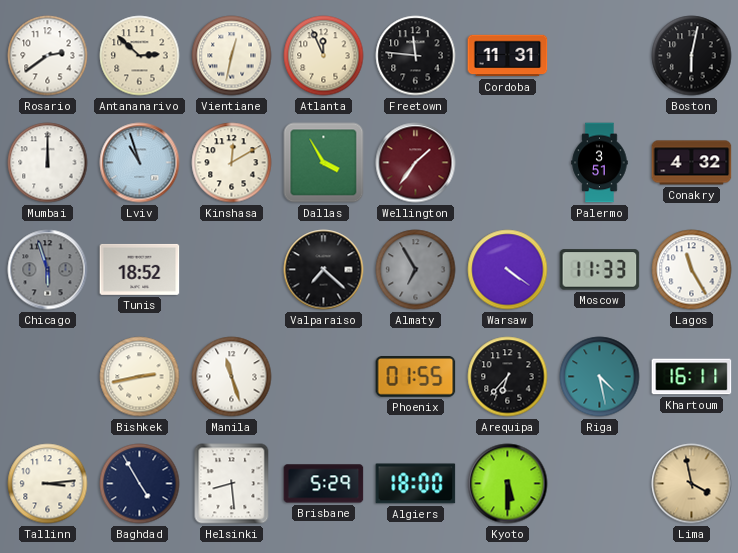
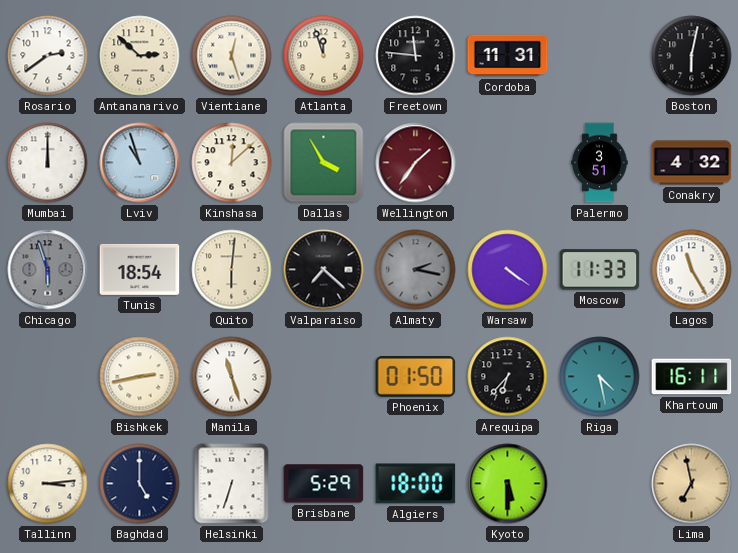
Vientiane: 12:32 -> 12:27
Atlanta: 11:56 -> 11:57
Kinshasa: 12:10 -> 12:08
Tunis: 18:52 -> 18:54
Quito: none -> 6:01
Almaty: 6:55 -> 2:17
Phoenix: 01:55 -> 01:50
Baghdad: 4:55 -> 5:00
Helsinki: 8:29 -> 6:33
Lima: 3:58 -> 6:58
